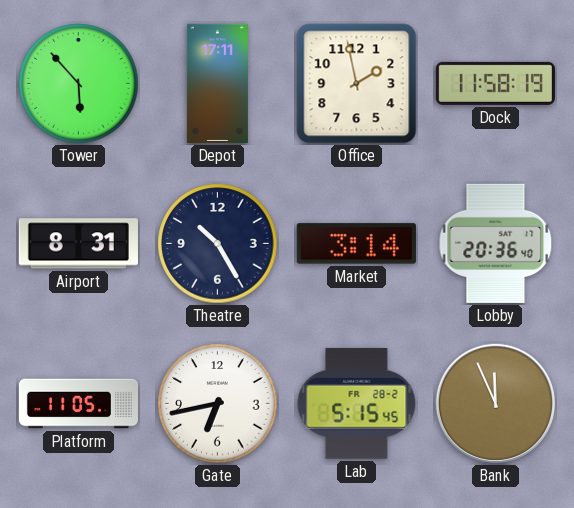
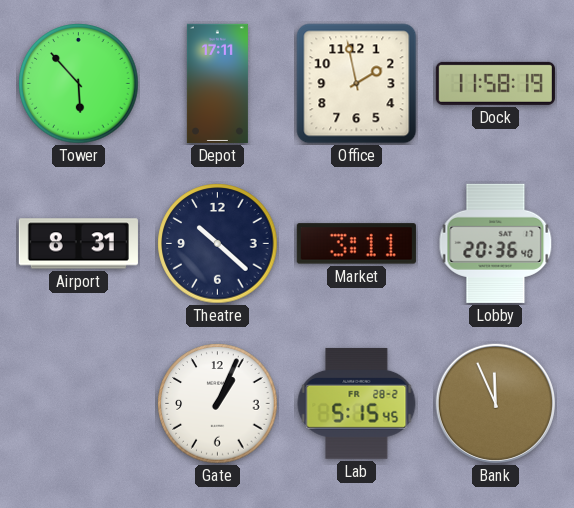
Theatre: 10:25 -> 10:22
Market: 3:14 -> 3:11
Platform: 11:05 -> none
Gate: 6:43 -> 1:04
